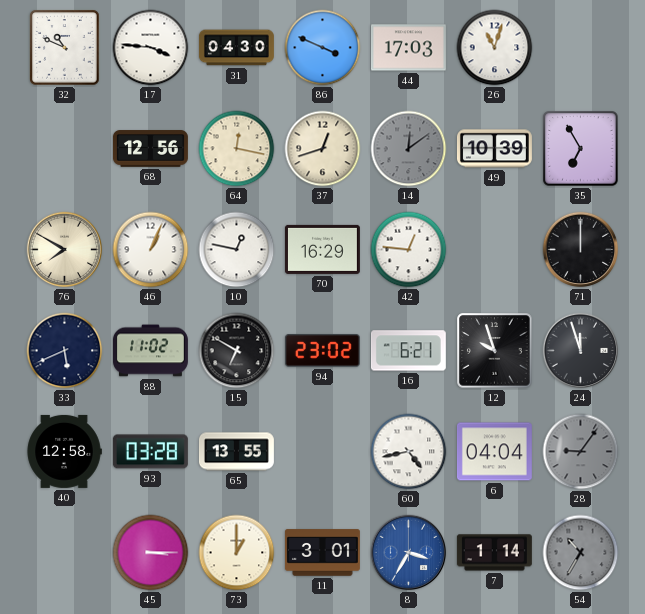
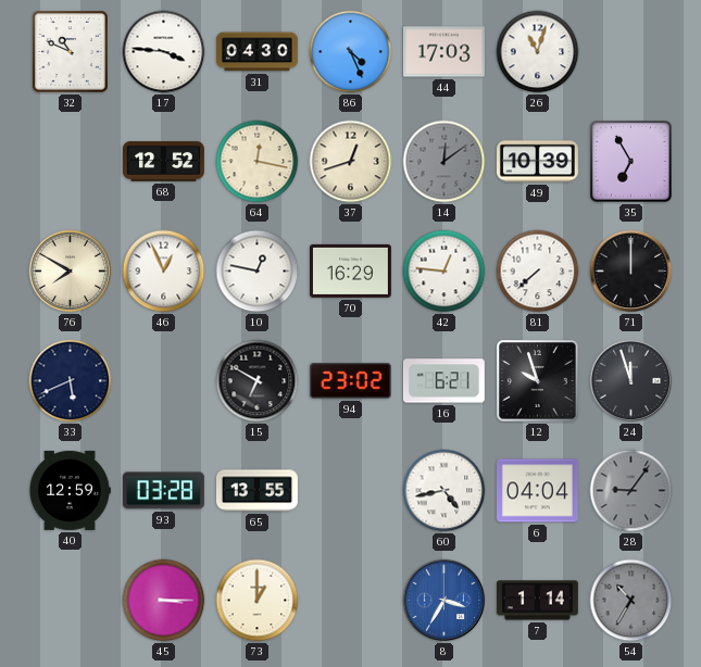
86: 3:49 -> 4:26
68: 12:56 -> 12:52
46: 1:04 -> 12:56
81: none -> 7:38
88: 11:02 -> none
40: 12:58 -> 12:59
11: 3:01 -> none
